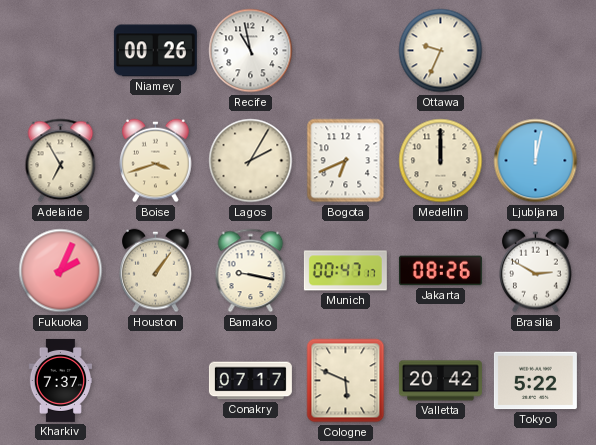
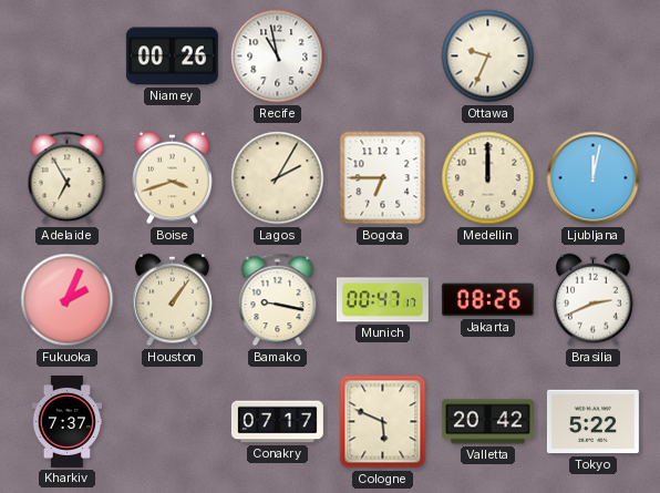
Bogota: 6:41 -> 6:45
Brasilia: 2:50 -> 2:41
